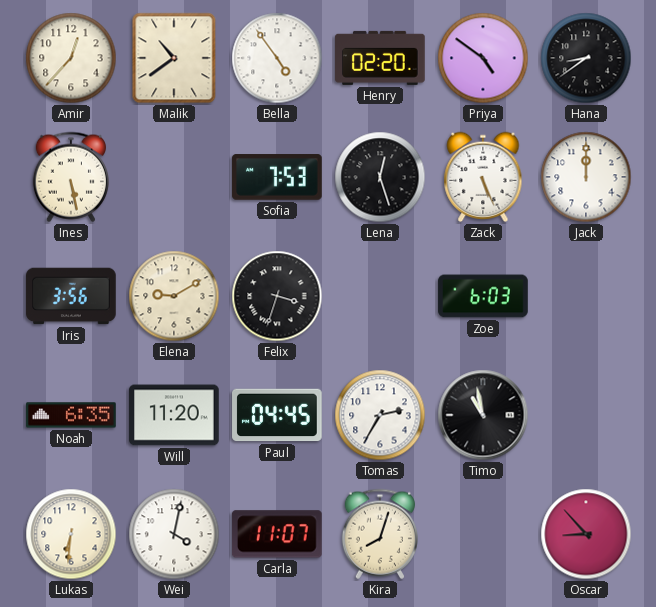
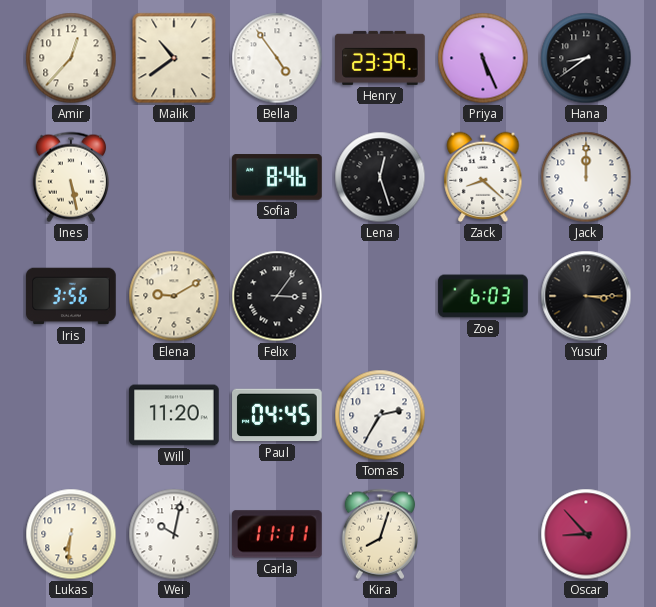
Henry: 02:20 -> 23:39
Priya: 4:51 -> 5:26
Sofia: 7:53 -> 8:46
Zack: 5:26 -> 8:22
Felix: 3:33 -> 3:06
Yusuf: none -> 3:15
Noah: 6:35 -> none
Timo: 10:58 -> none
Wei: 4:02 -> 10:02
Carla: 11:07 -> 11:11
